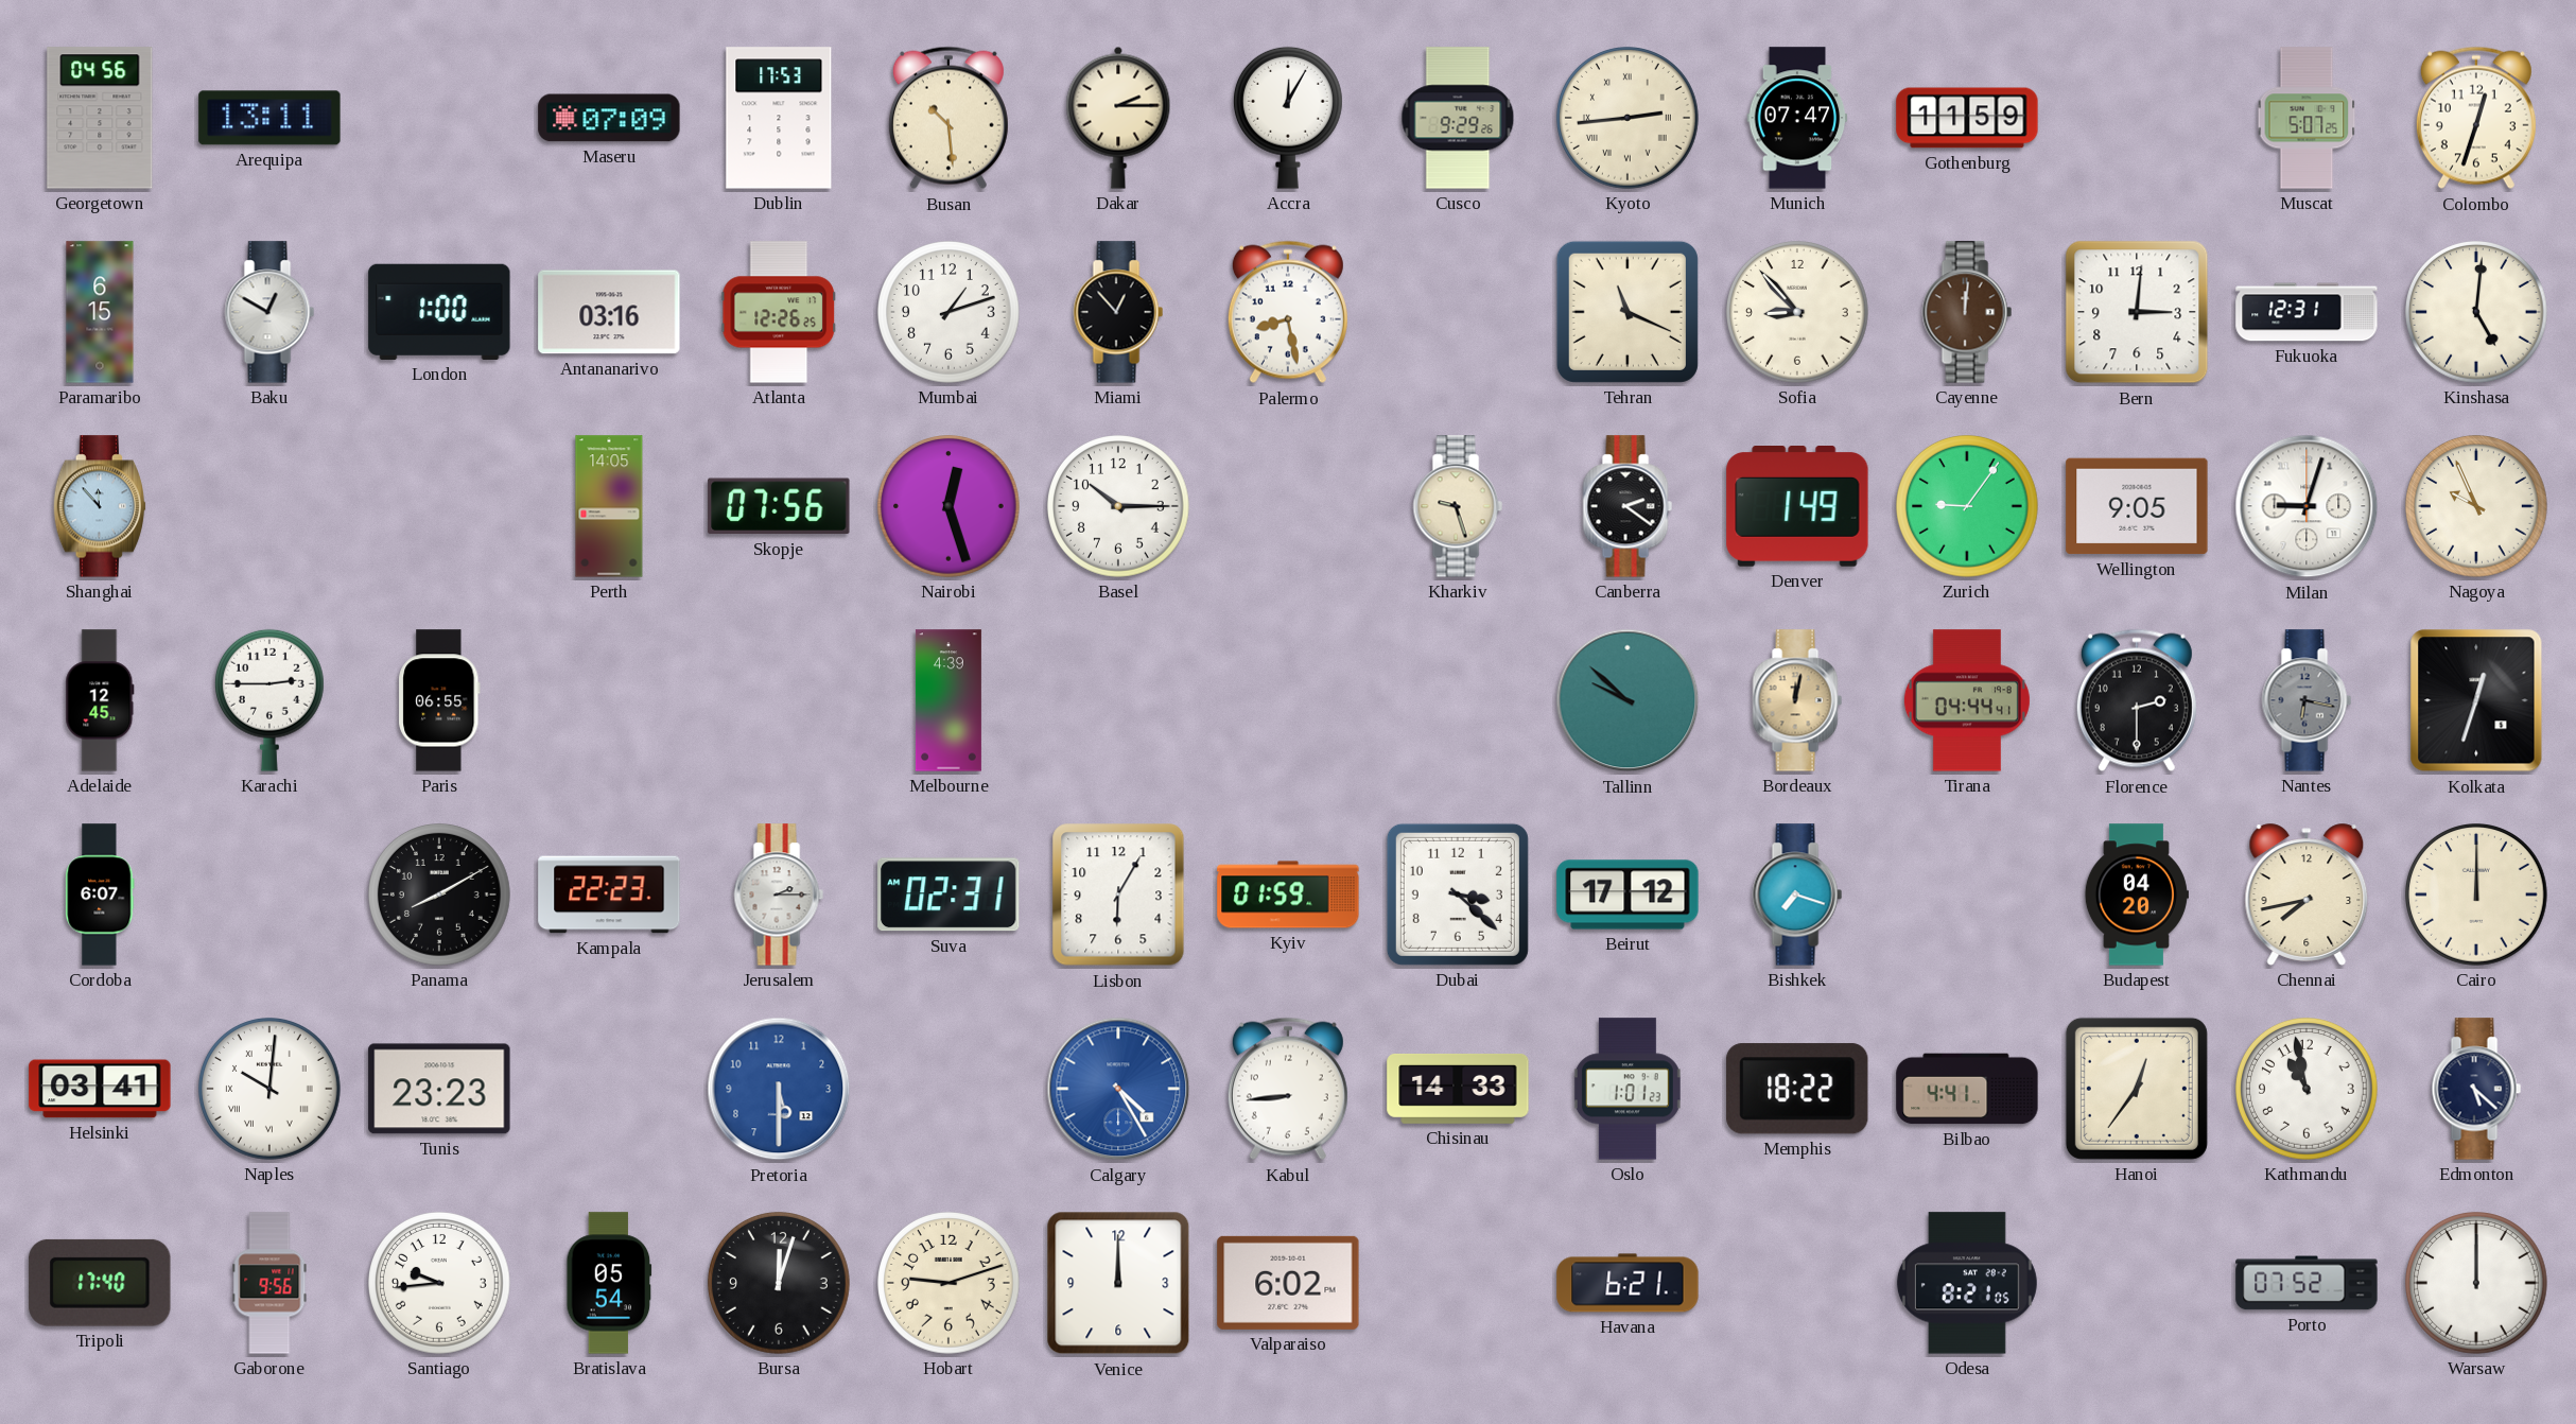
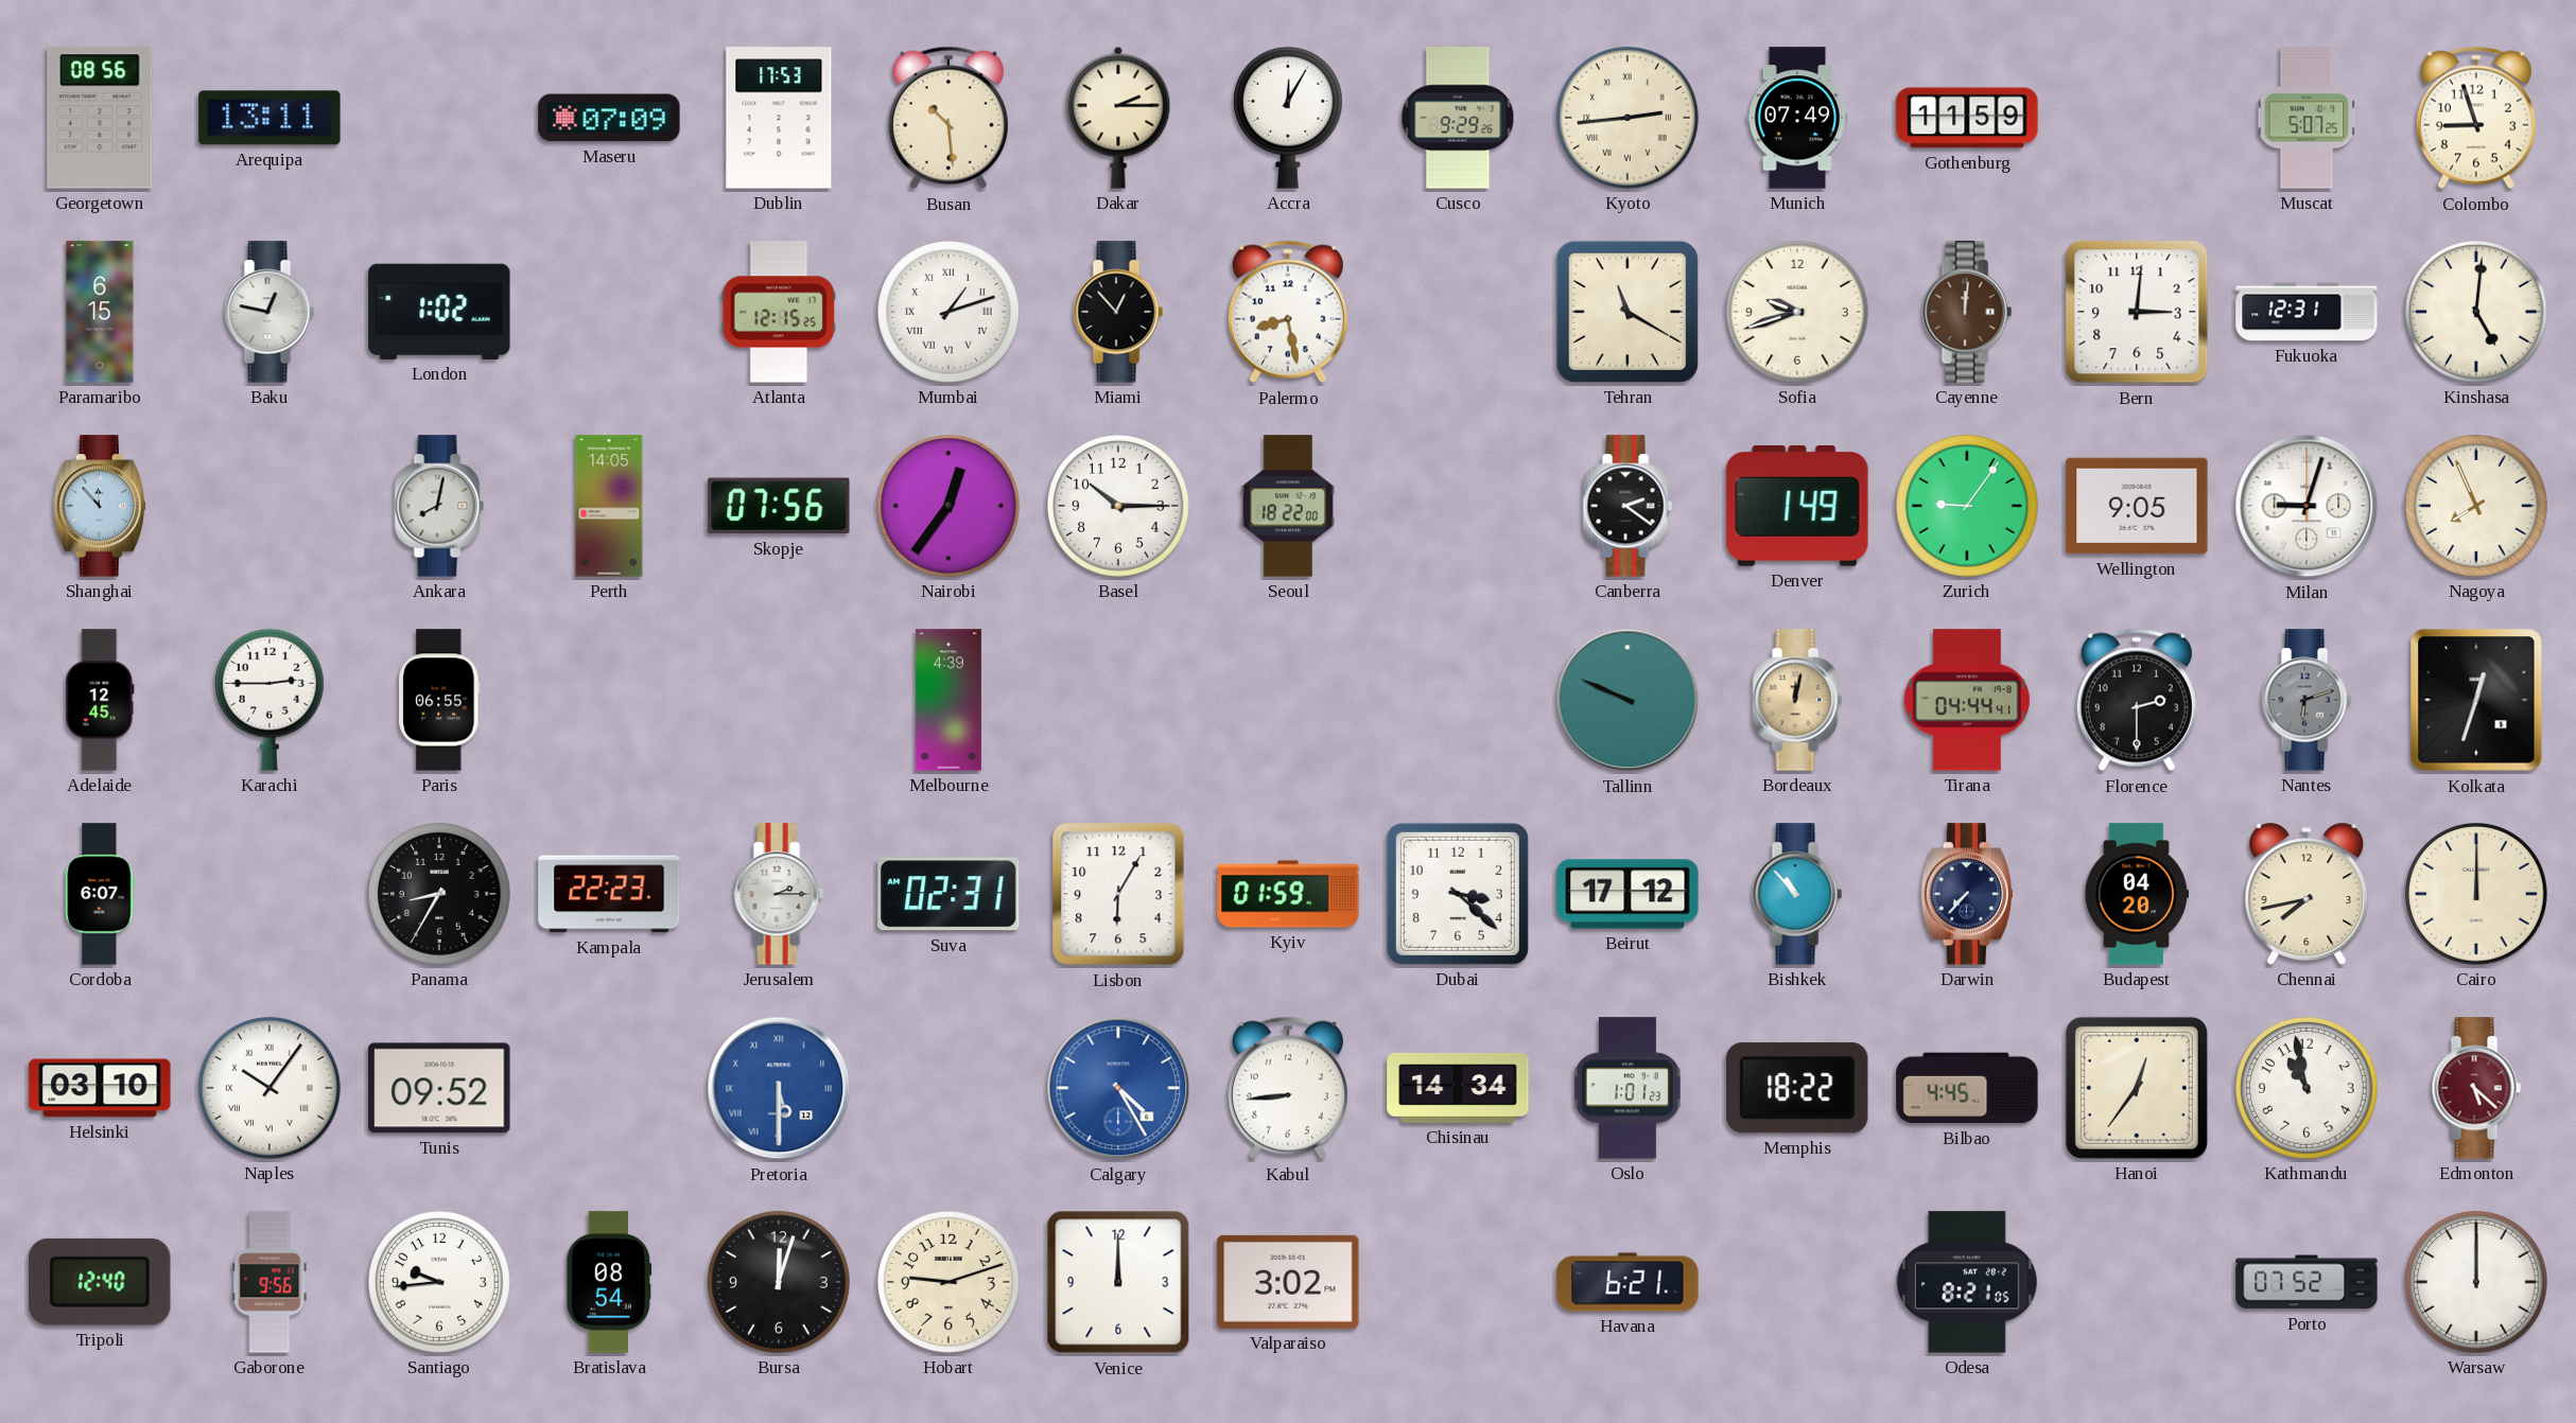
Georgetown: 04:56 -> 08:56
Munich: 07:47 -> 07:49
Colombo: 12:33 -> 8:57
Baku: 12:50 -> 12:47
London: 1:00 -> 1:02
Antananarivo: 03:16 -> none
Atlanta: 12:26 -> 12:15
Mumbai numerals: Arabic -> Roman
Tehran: 11:19 -> 11:20
Sofia: 8:53 -> 9:42
Ankara: none -> 8:02
Nairobi: 12:27 -> 12:36
Seoul: none -> 18:22
Kharkiv: 9:27 -> none
Nagoya: 9:56 -> 7:56
Tallinn: 9:52 -> 9:49
Nantes: 6:17 -> 6:12
Panama: 8:10 -> 8:35
Bishkek: 7:18 -> 10:53
Darwin: none -> 7:37
Helsinki: 03:41 -> 03:10
Naples: 10:01 -> 10:06
Tunis: 23:23 -> 09:52
Pretoria numerals: Arabic -> Roman
Chisinau: 14:33 -> 14:34
Bilbao: 4:41 -> 4:45
Edmonton dial: navy -> burgundy
Tripoli: 17:40 -> 12:40
Bratislava: 05:54 -> 08:54
Valparaiso: 6:02 -> 3:02
